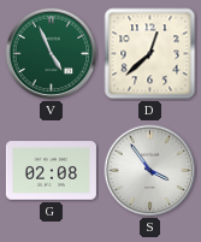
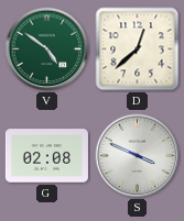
V: 4:56 -> 4:51
S: 3:54 -> 3:49
